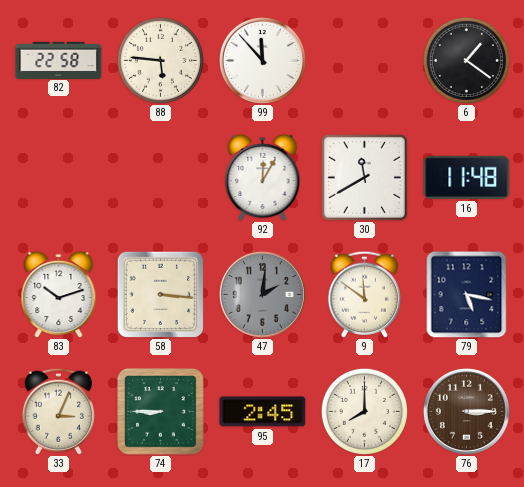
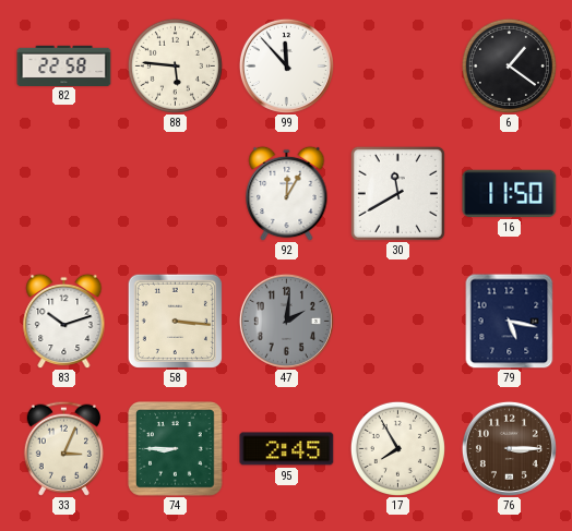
16: 11:48 -> 11:50
9: 11:51 -> none
17: 8:00 -> 7:55
